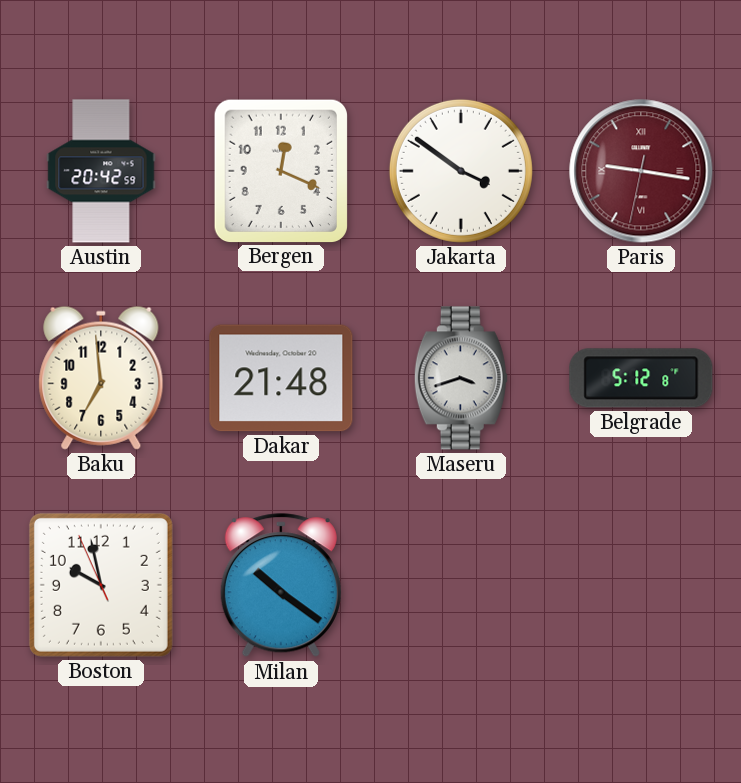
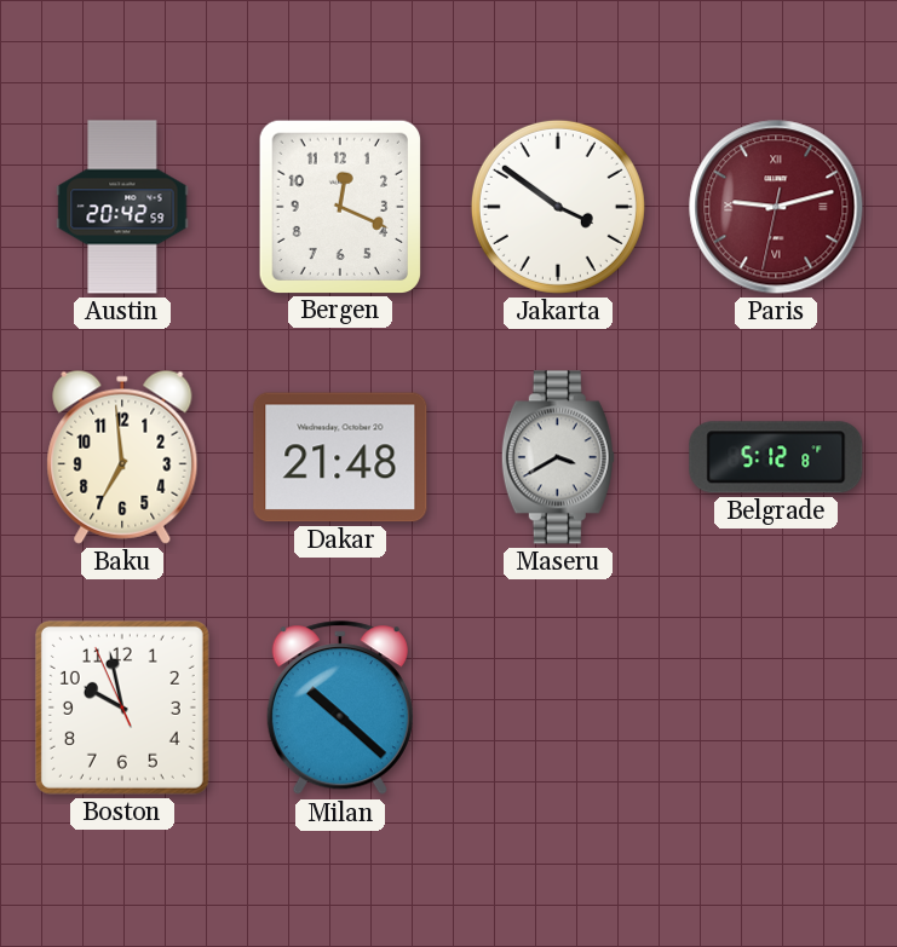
Paris: 9:16 -> 9:12
Maseru: 3:42 -> 3:40
Milan: 10:21 -> 10:22
